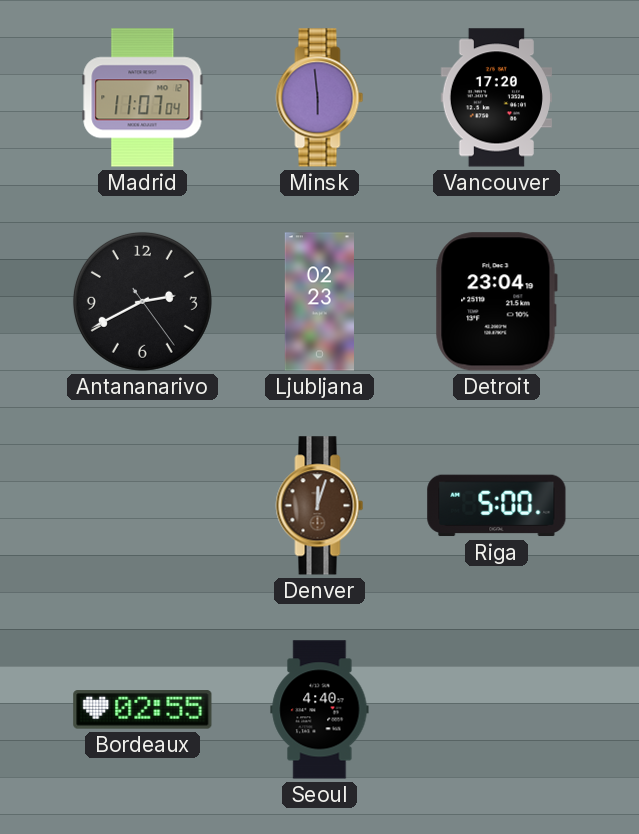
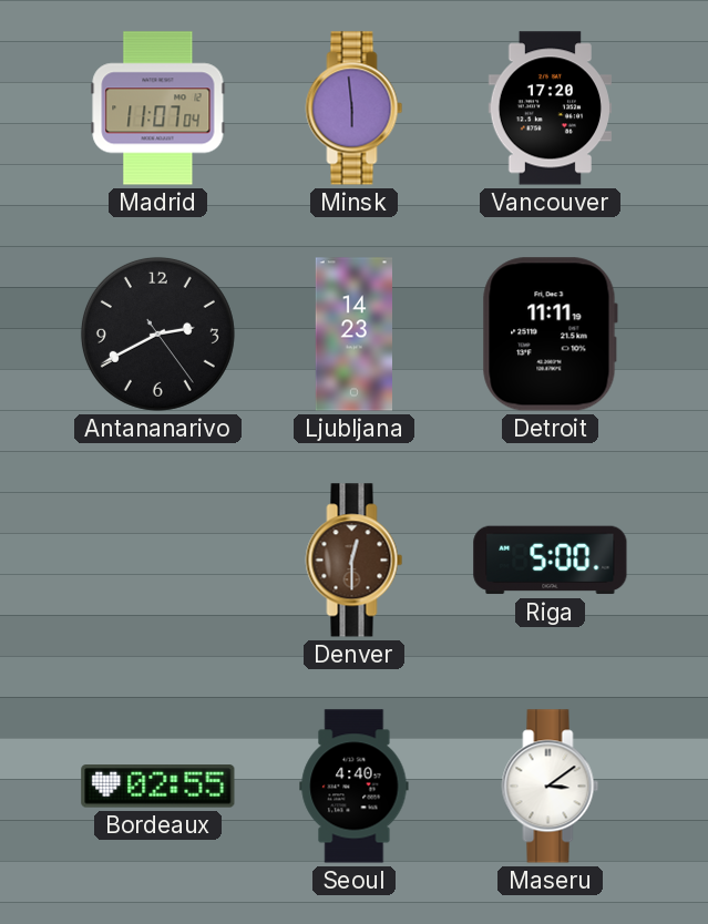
Ljubljana: 02:23 -> 14:23
Detroit: 23:04 -> 11:11
Denver: 12:03 -> 12:30
Maseru: none -> 3:09
